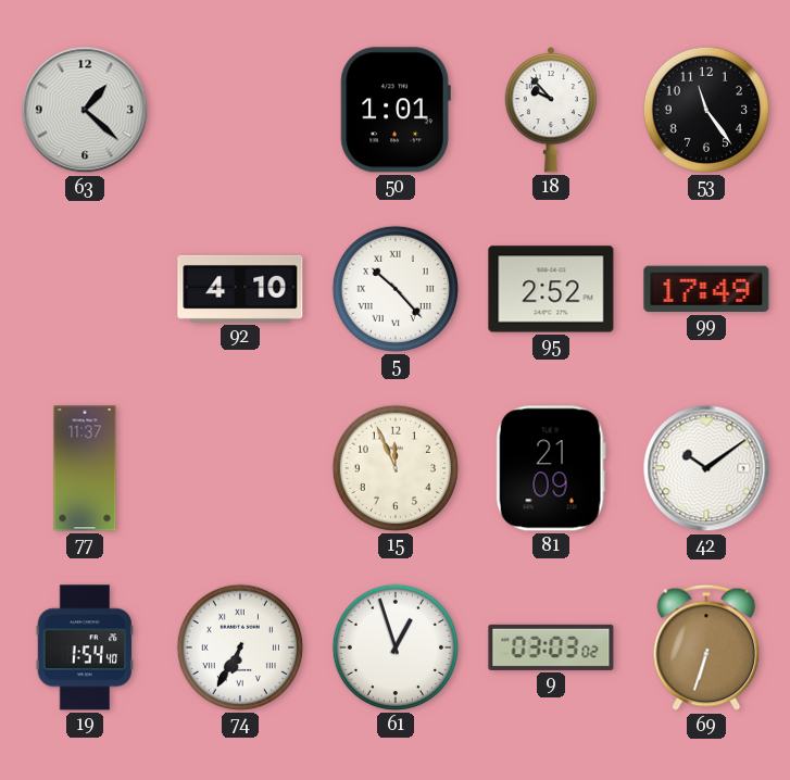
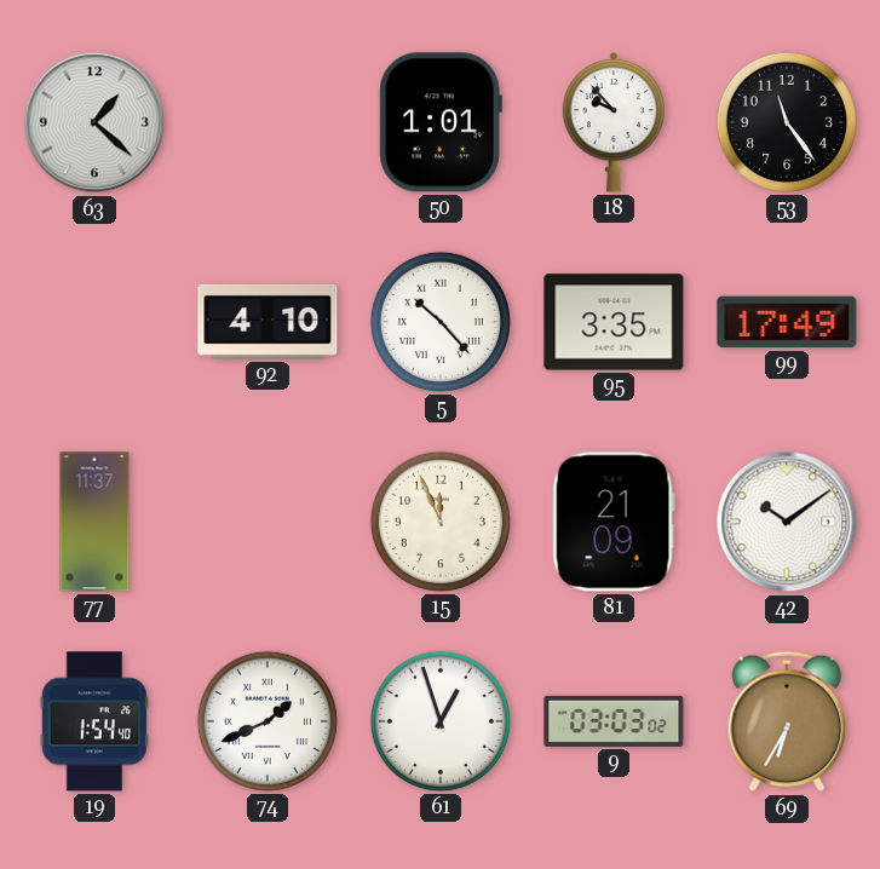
95: 2:52 -> 3:35
74: 6:35 -> 1:41
69: 6:33 -> 6:35
